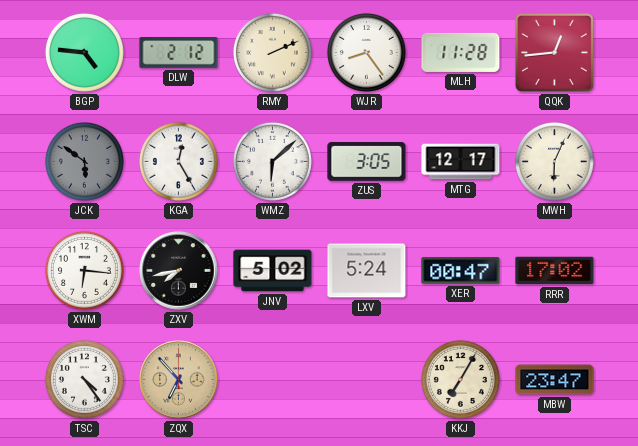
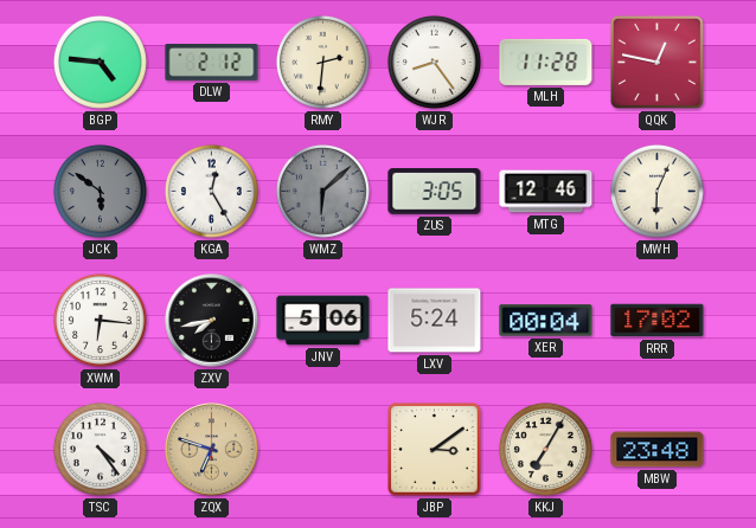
RMY: 2:11 -> 2:31
QQK: 12:44 -> 12:47
WMZ dial: white -> grey
MTG: 12:17 -> 12:46
JNV: 5:02 -> 5:06
XER: 00:47 -> 00:04
ZQX: 6:53 -> 6:48
JBP: none -> 3:09
MBW: 23:47 -> 23:48
